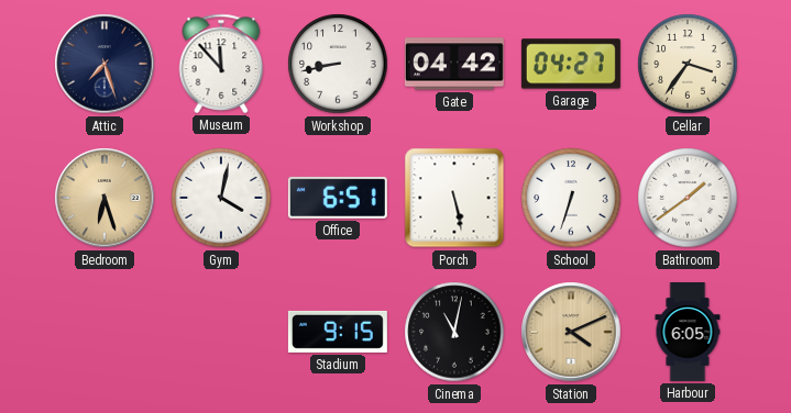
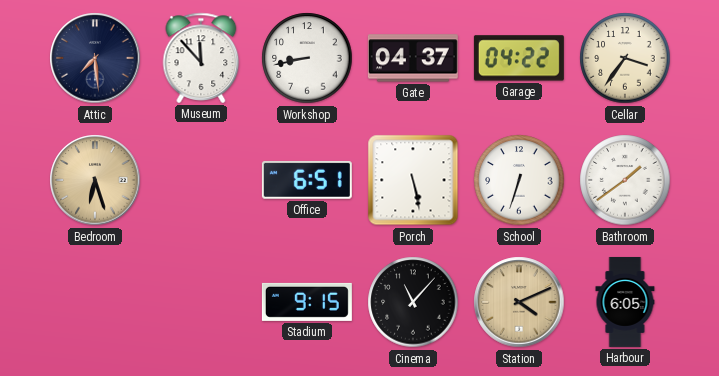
Attic: 7:27 -> 7:29
Gate: 04:42 -> 04:37
Garage: 04:27 -> 04:22
Gym: 4:02 -> none
Cinema: 11:02 -> 11:07
